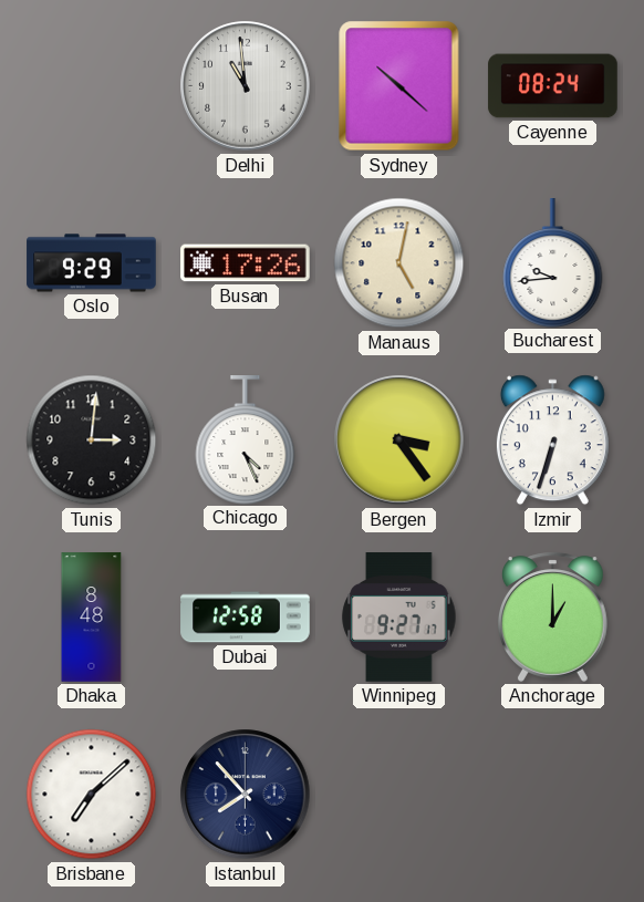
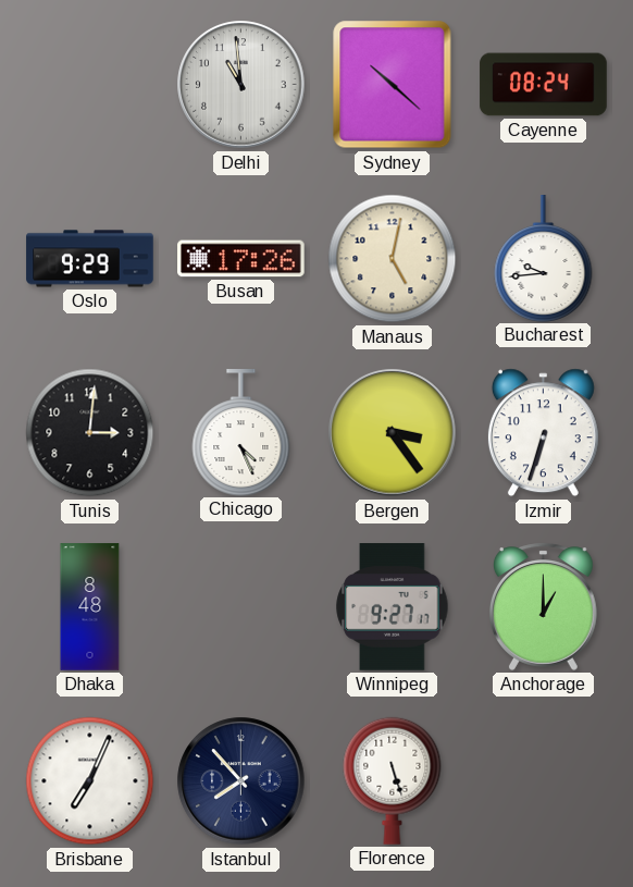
Dubai: 12:58 -> none
Brisbane: 7:08 -> 7:04
Florence: none -> 5:27
